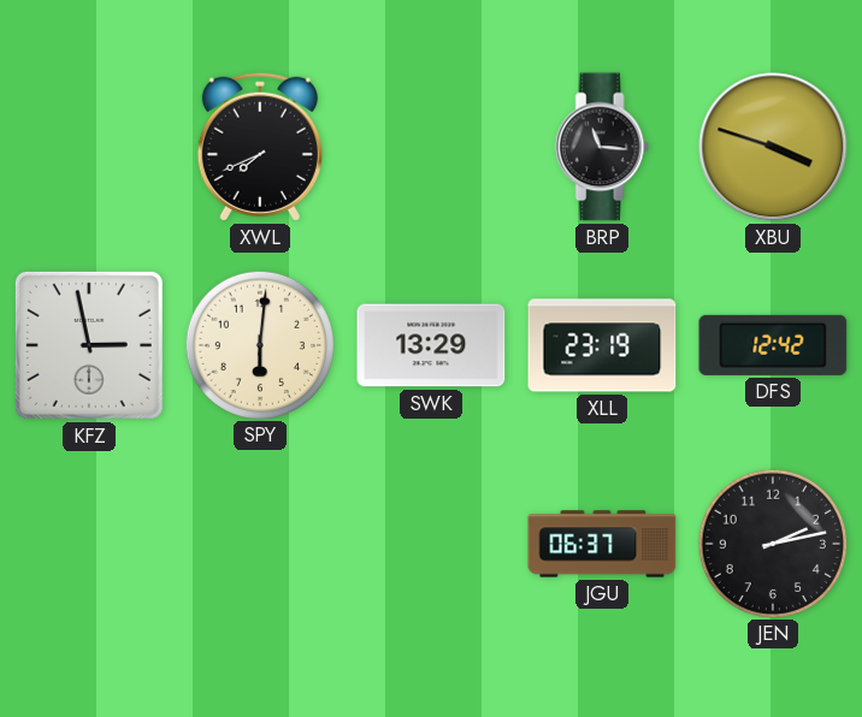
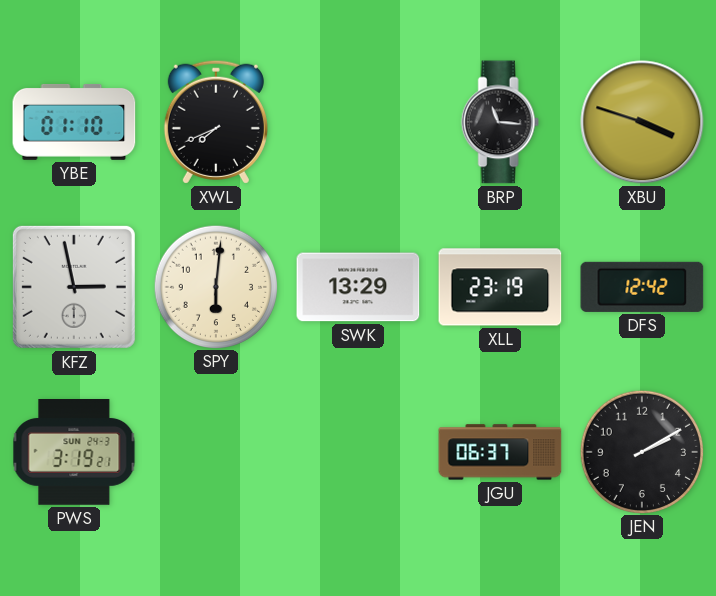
YBE: none -> 01:10
PWS: none -> 3:19
JEN: 2:13 -> 2:10
